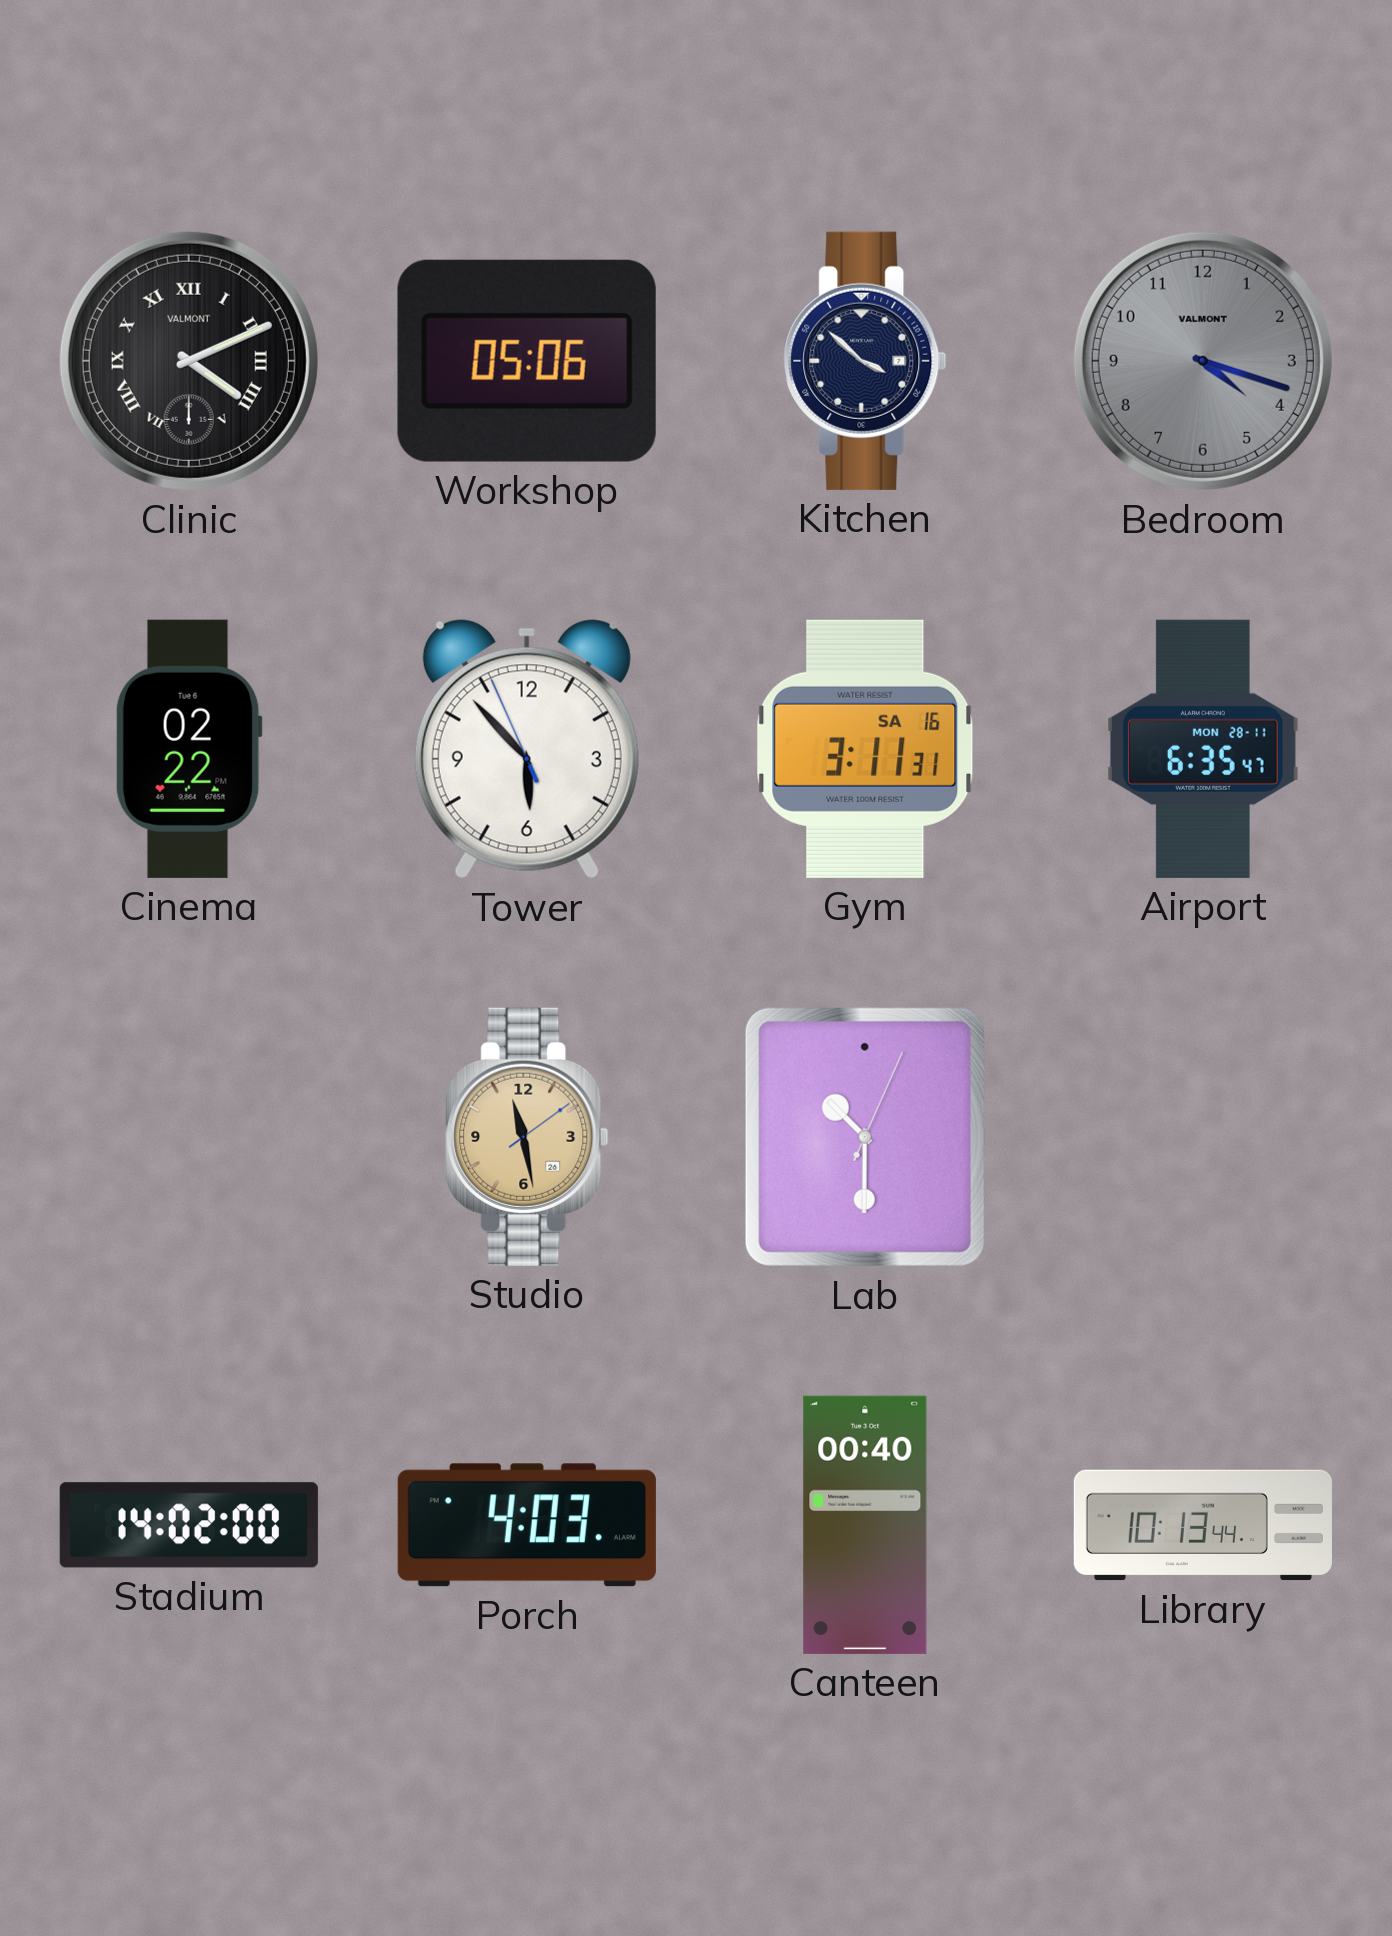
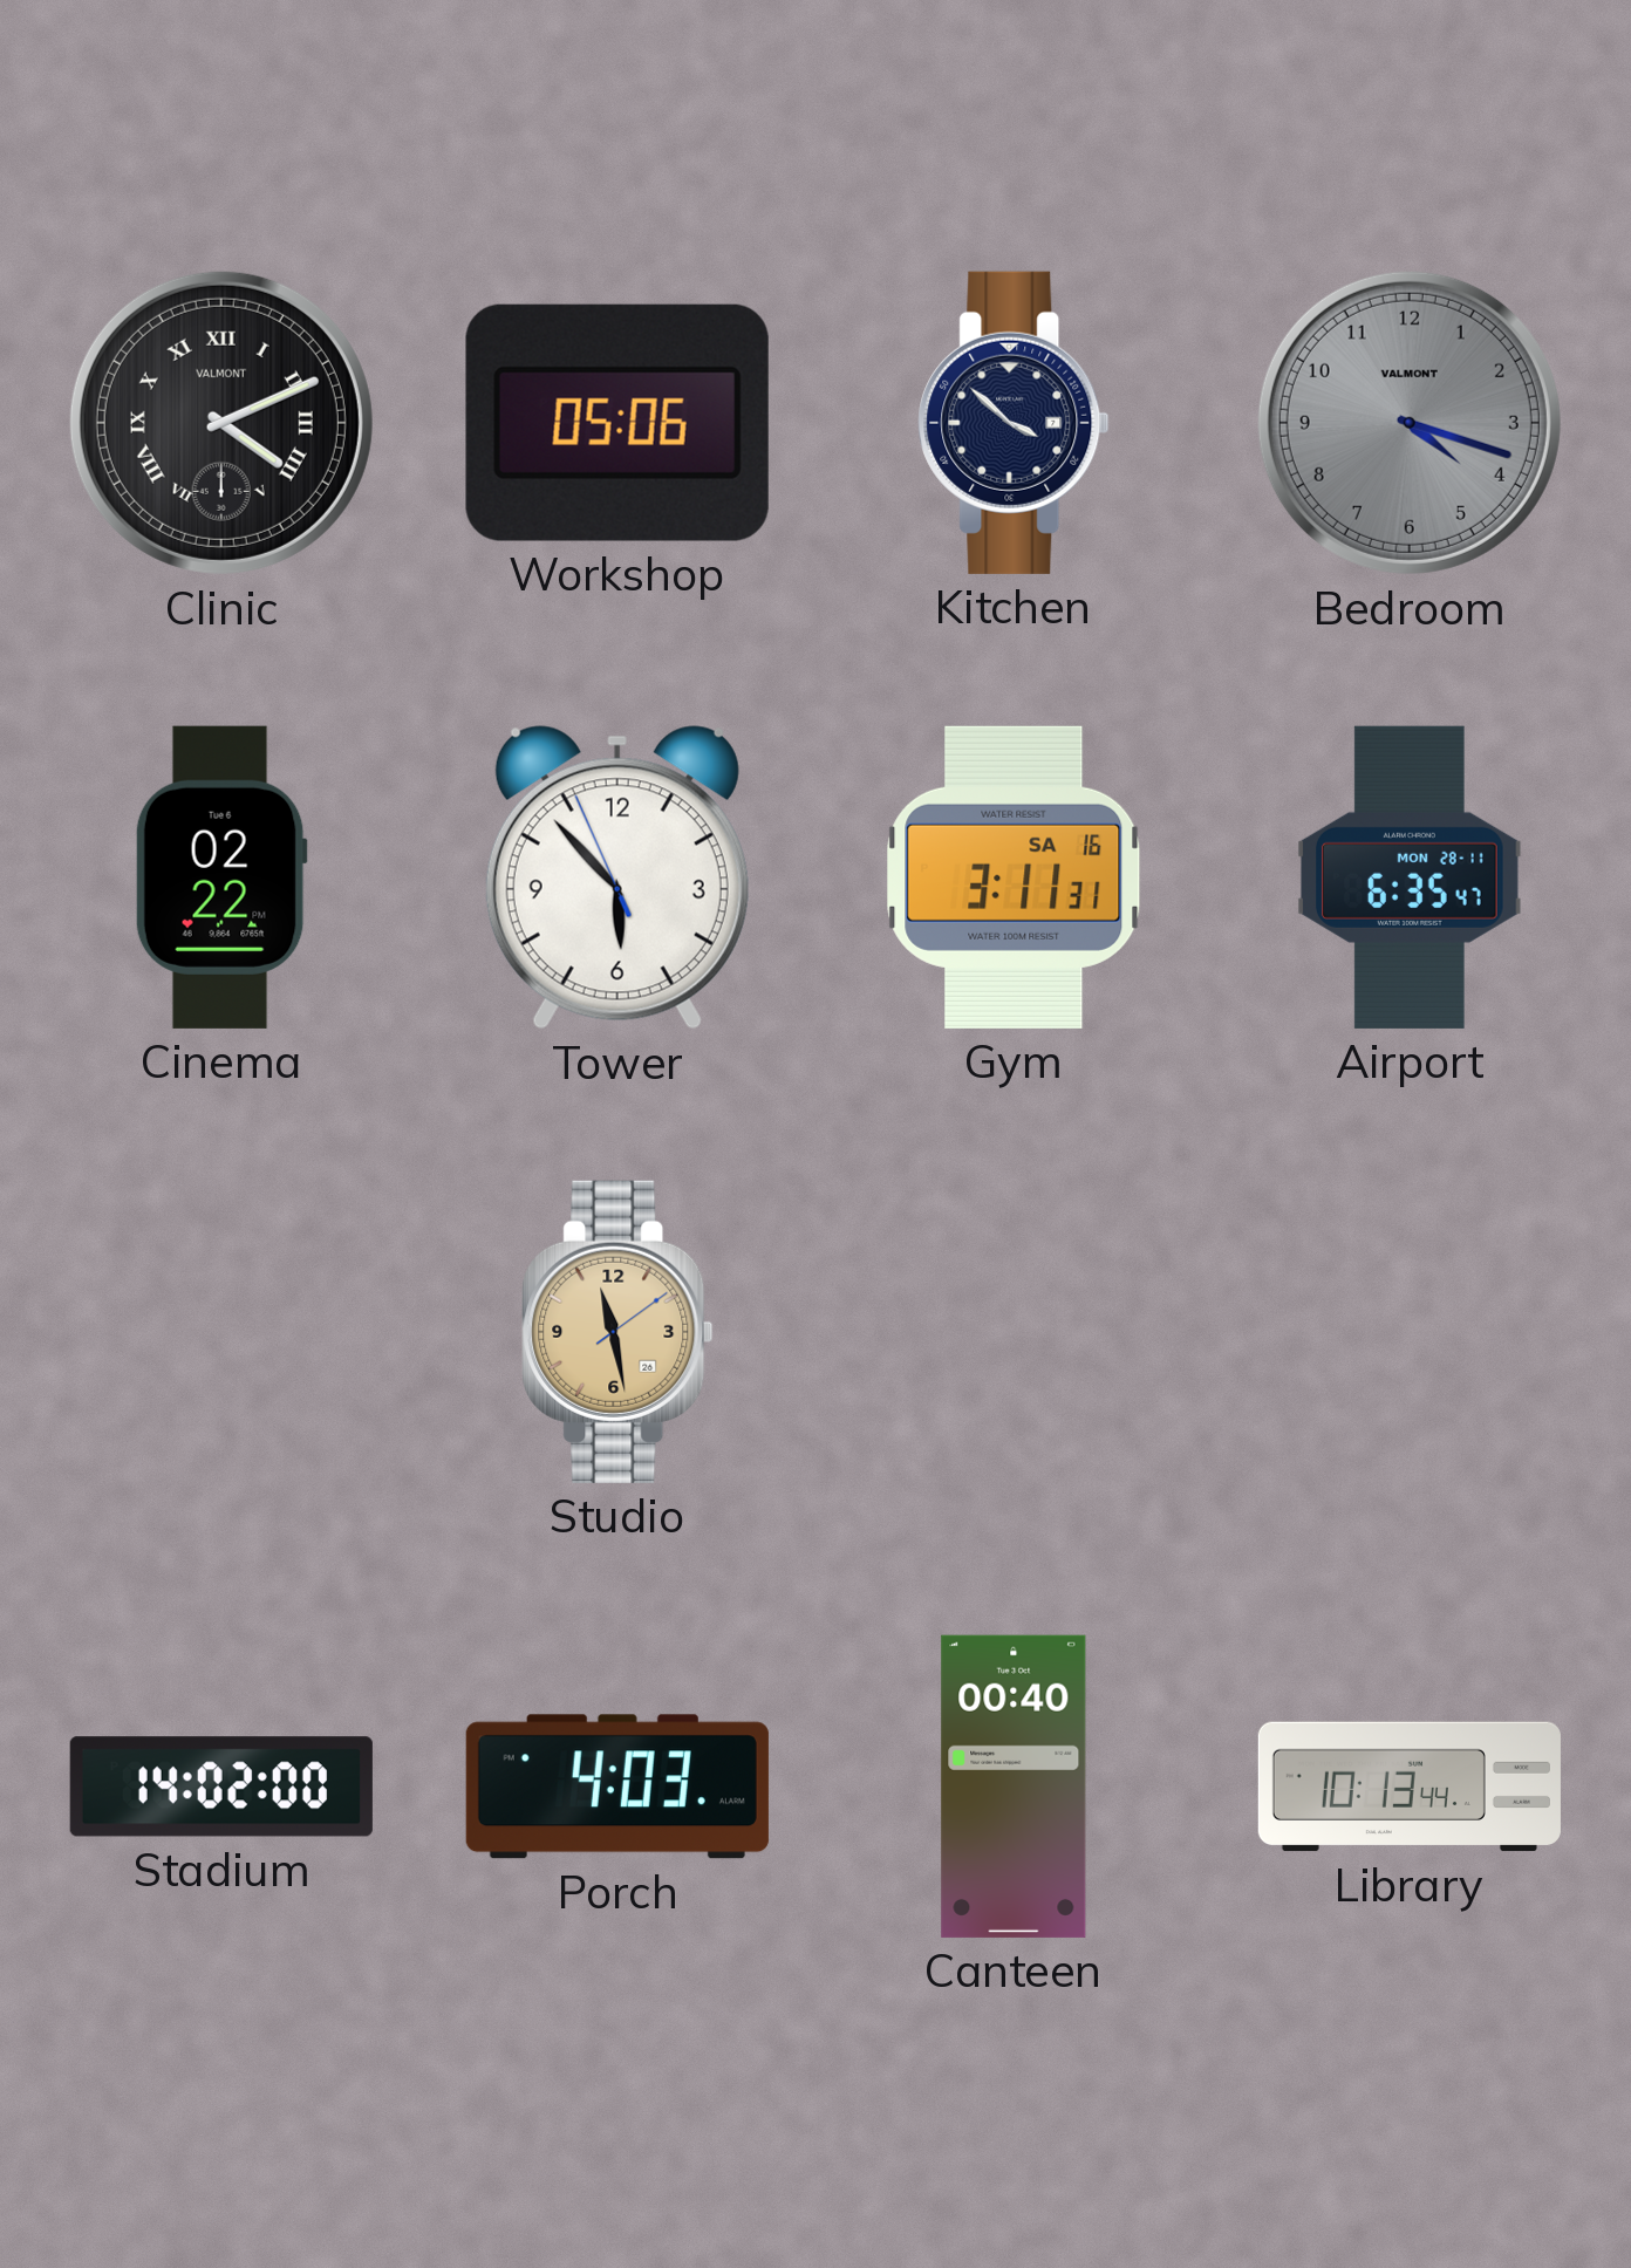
Lab: 10:30 -> none
